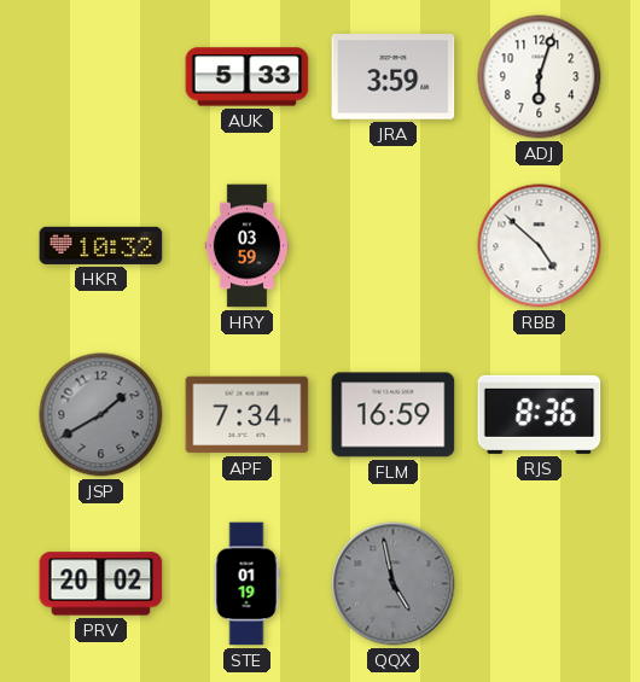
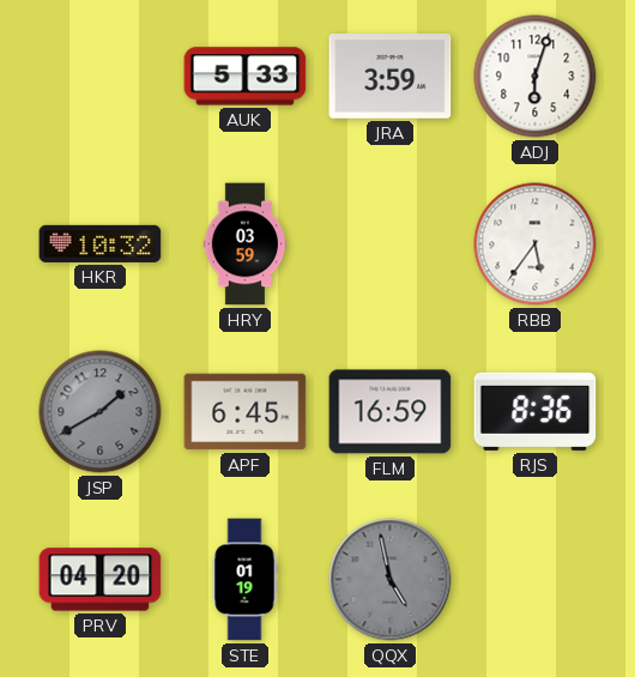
RBB: 4:52 -> 5:36
APF: 7:34 -> 6:45
PRV: 20:02 -> 04:20
